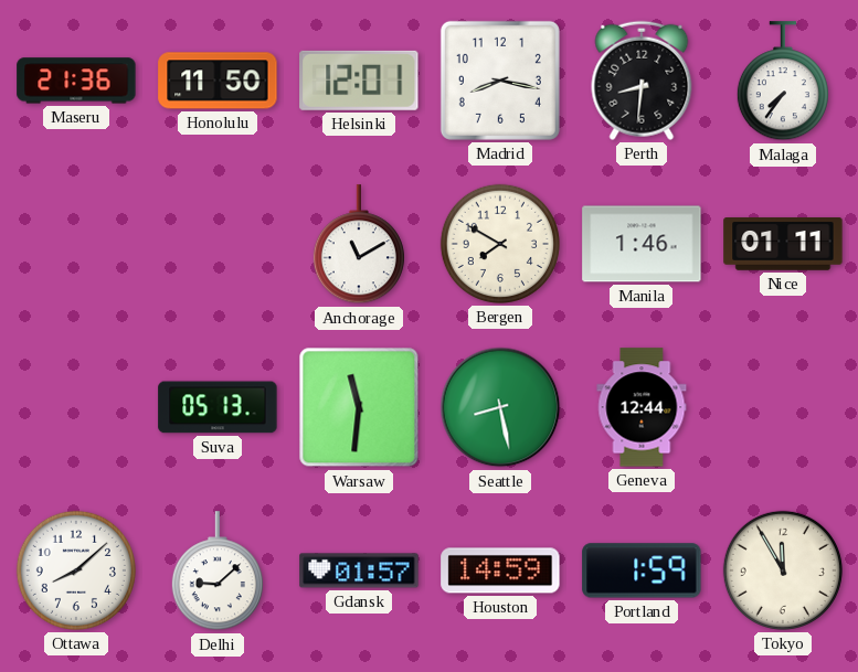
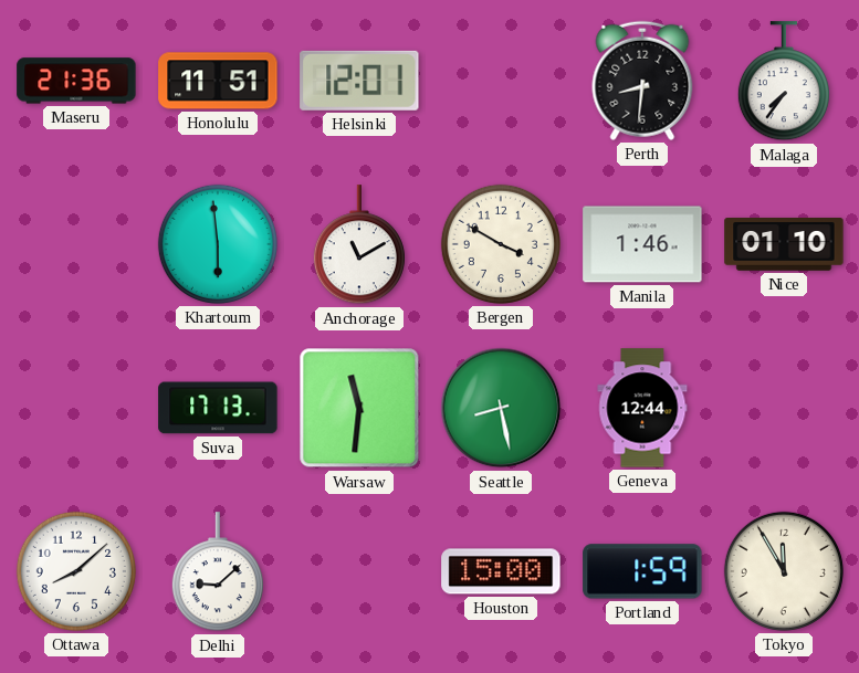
Honolulu: 11:50 -> 11:51
Madrid: 8:17 -> none
Khartoum: none -> 5:59
Bergen: 7:50 -> 3:50
Nice: 01:11 -> 01:10
Suva: 05:13 -> 17:13
Gdansk: 01:57 -> none
Houston: 14:59 -> 15:00
